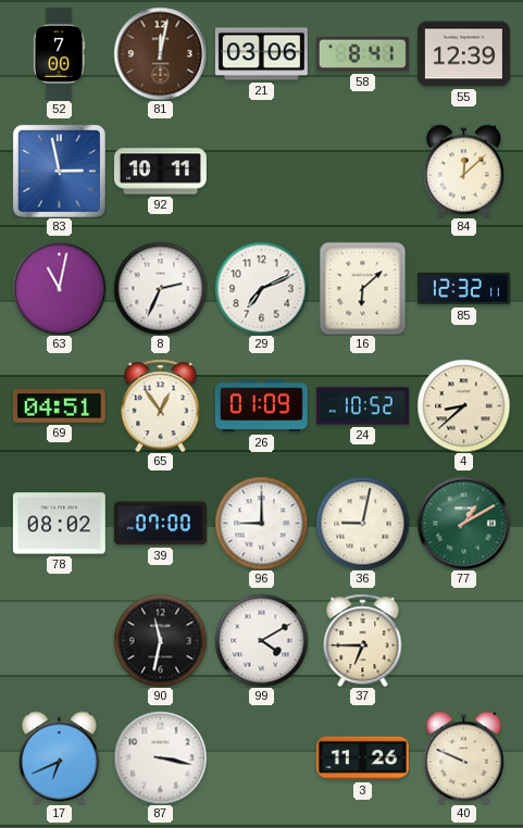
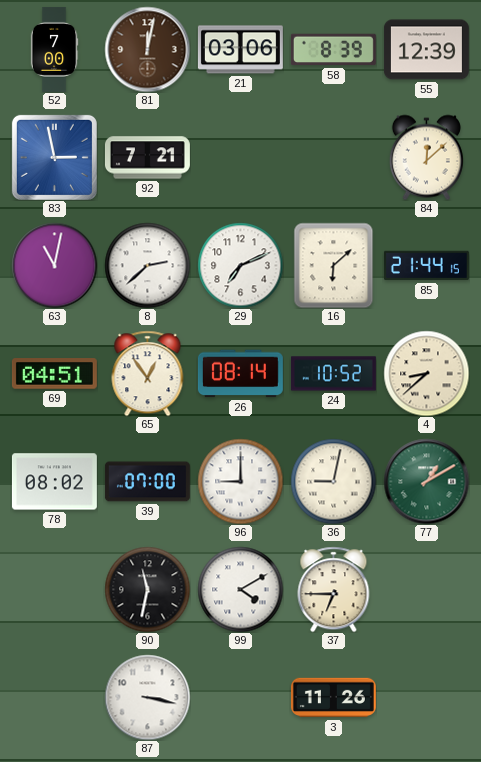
58: 8:41 -> 8:39
92: 10:11 -> 7:21
8: 2:34 -> 2:38
85: 12:32 -> 21:44
26: 01:09 -> 08:14
17: 6:41 -> none
40: 9:49 -> none
